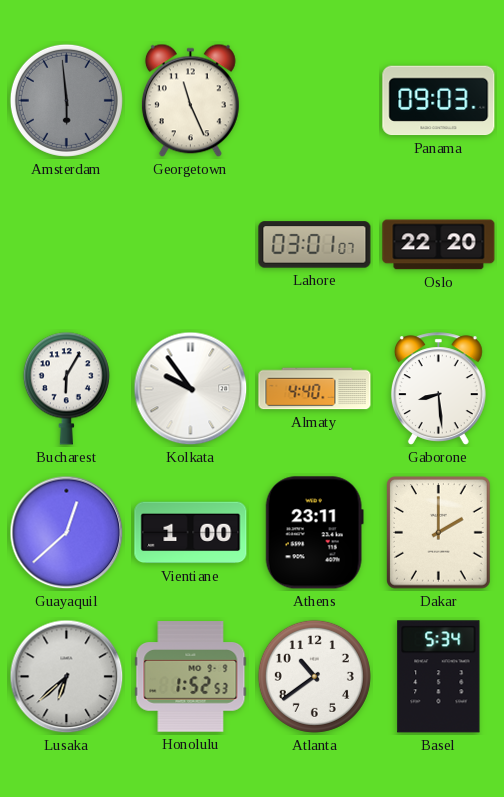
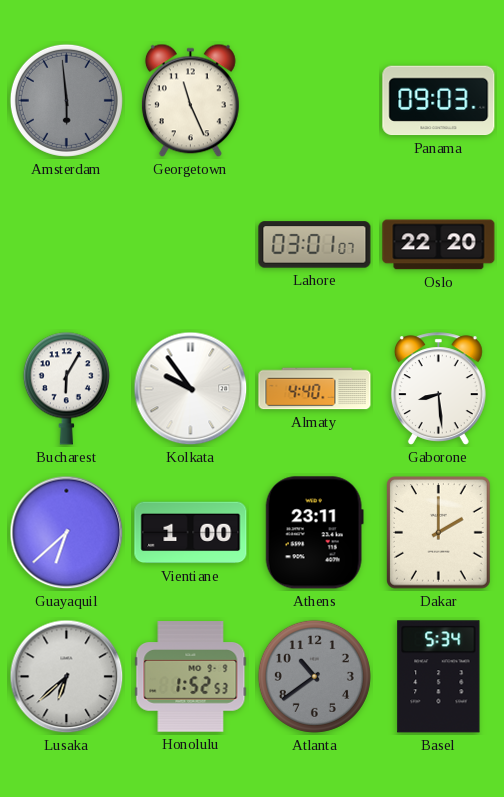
Guayaquil: 12:38 -> 6:38
Atlanta dial: white -> grey
